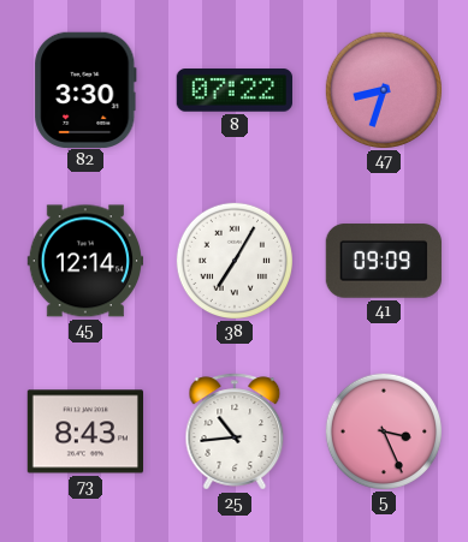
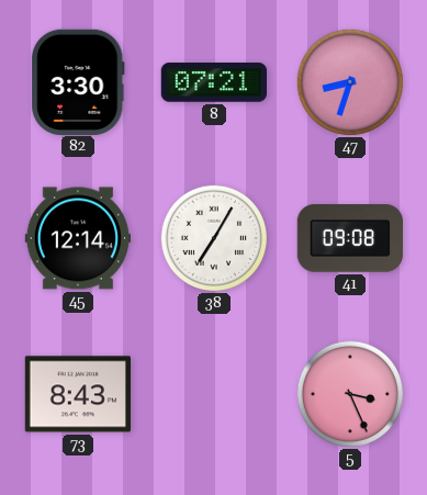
8: 07:22 -> 07:21
41: 09:09 -> 09:08
25: 10:44 -> none
